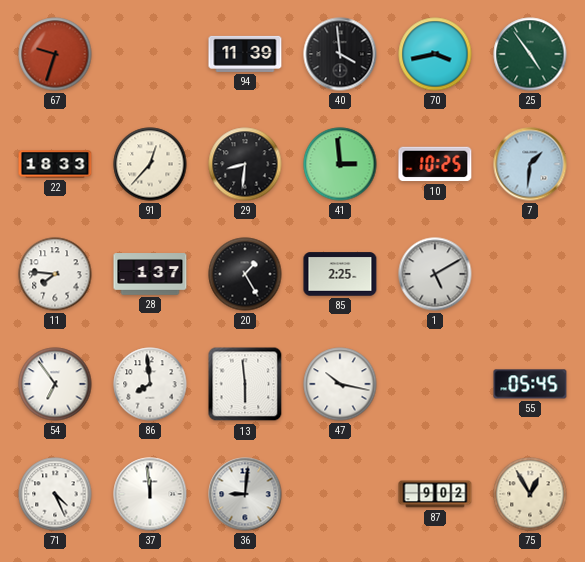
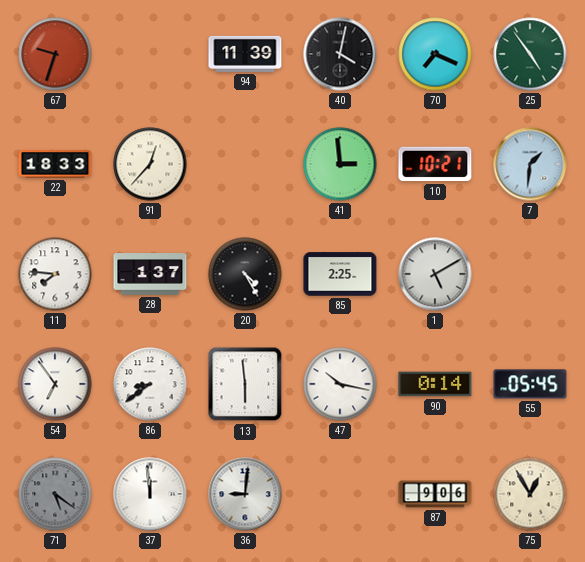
40: 3:59 -> 4:02
70: 3:43 -> 7:19
29: 8:31 -> none
10: 10:25 -> 10:21
20: 1:25 -> 4:25
86: 7:59 -> 8:39
90: none -> 0:14
71: 4:26 -> 5:21
71 dial: white -> grey
87: 9:02 -> 9:06
